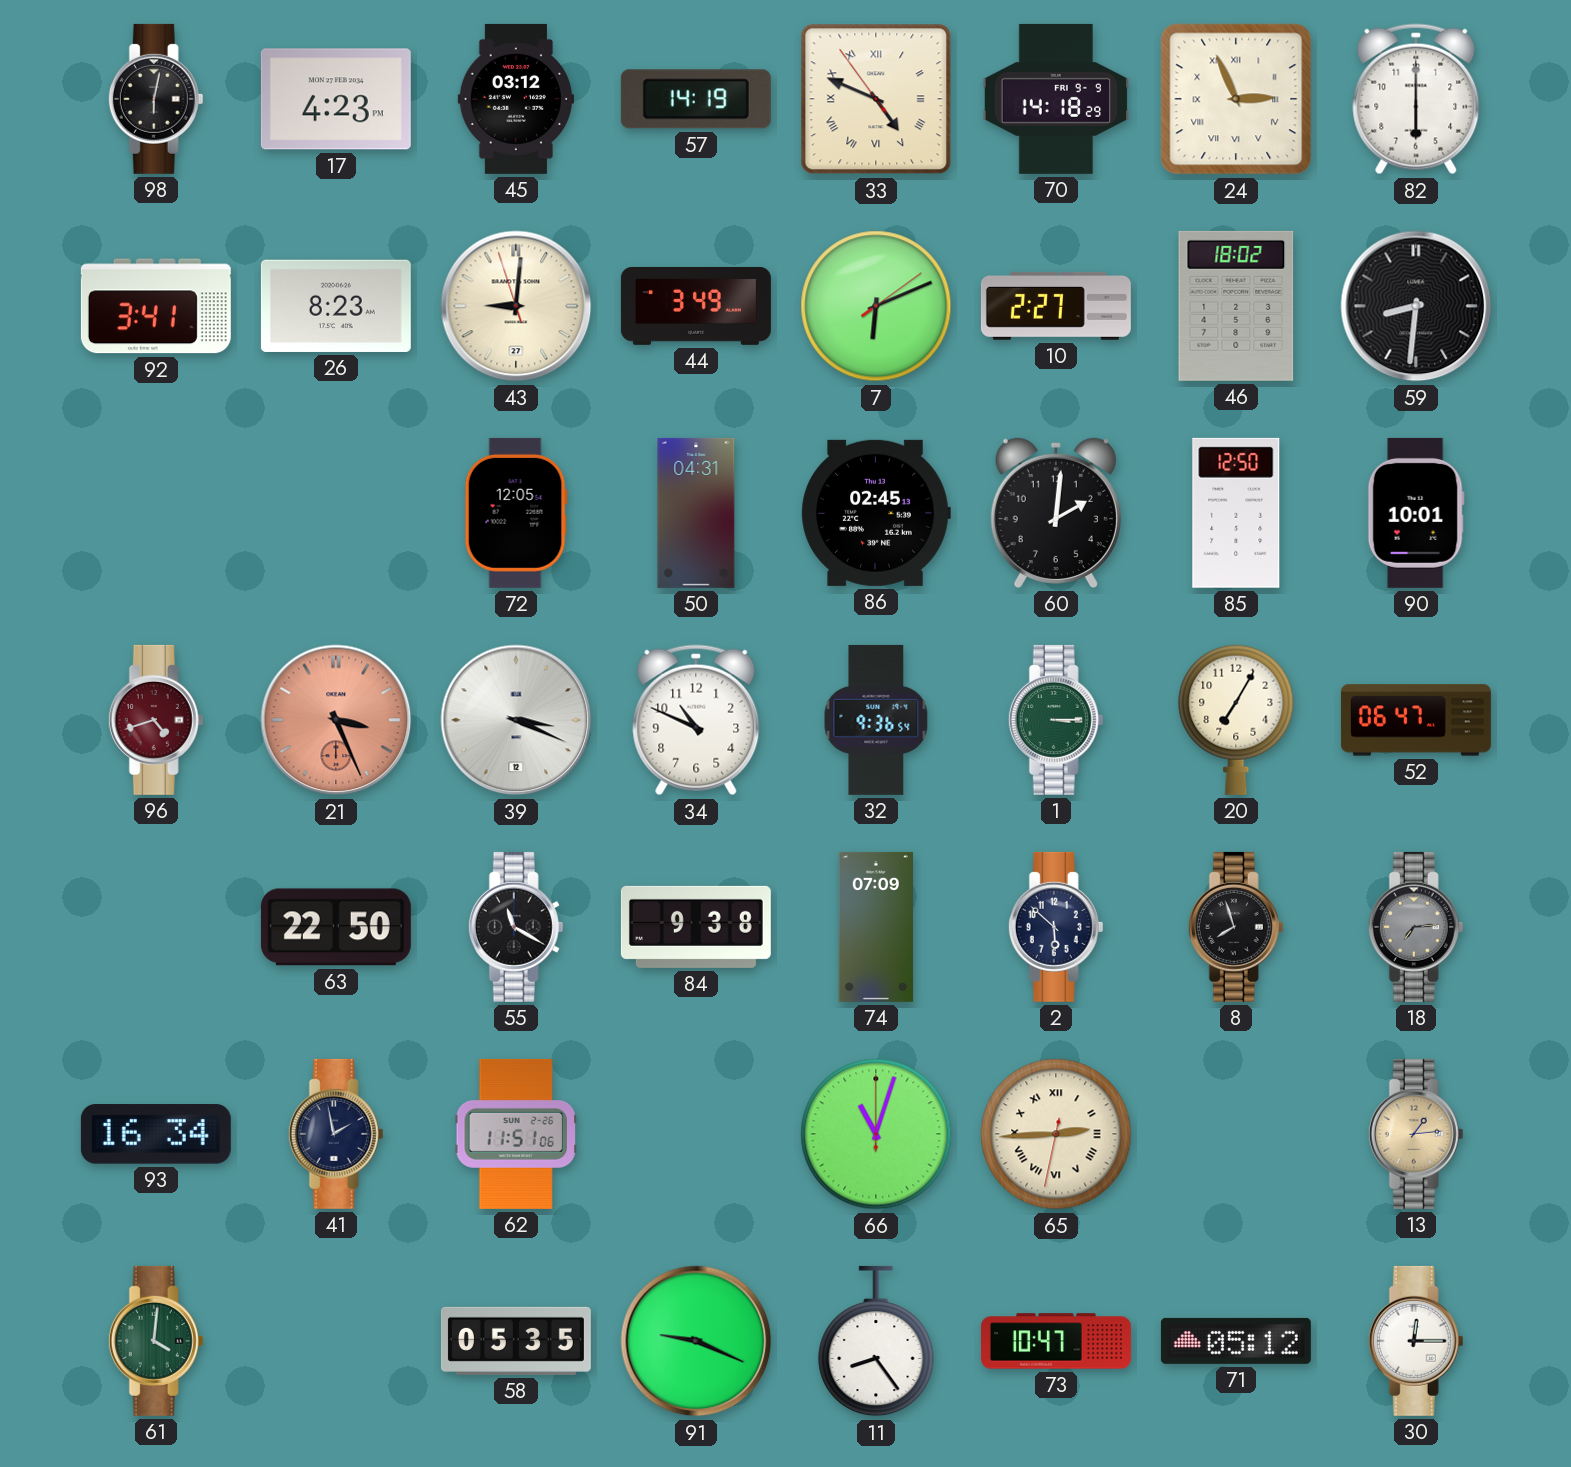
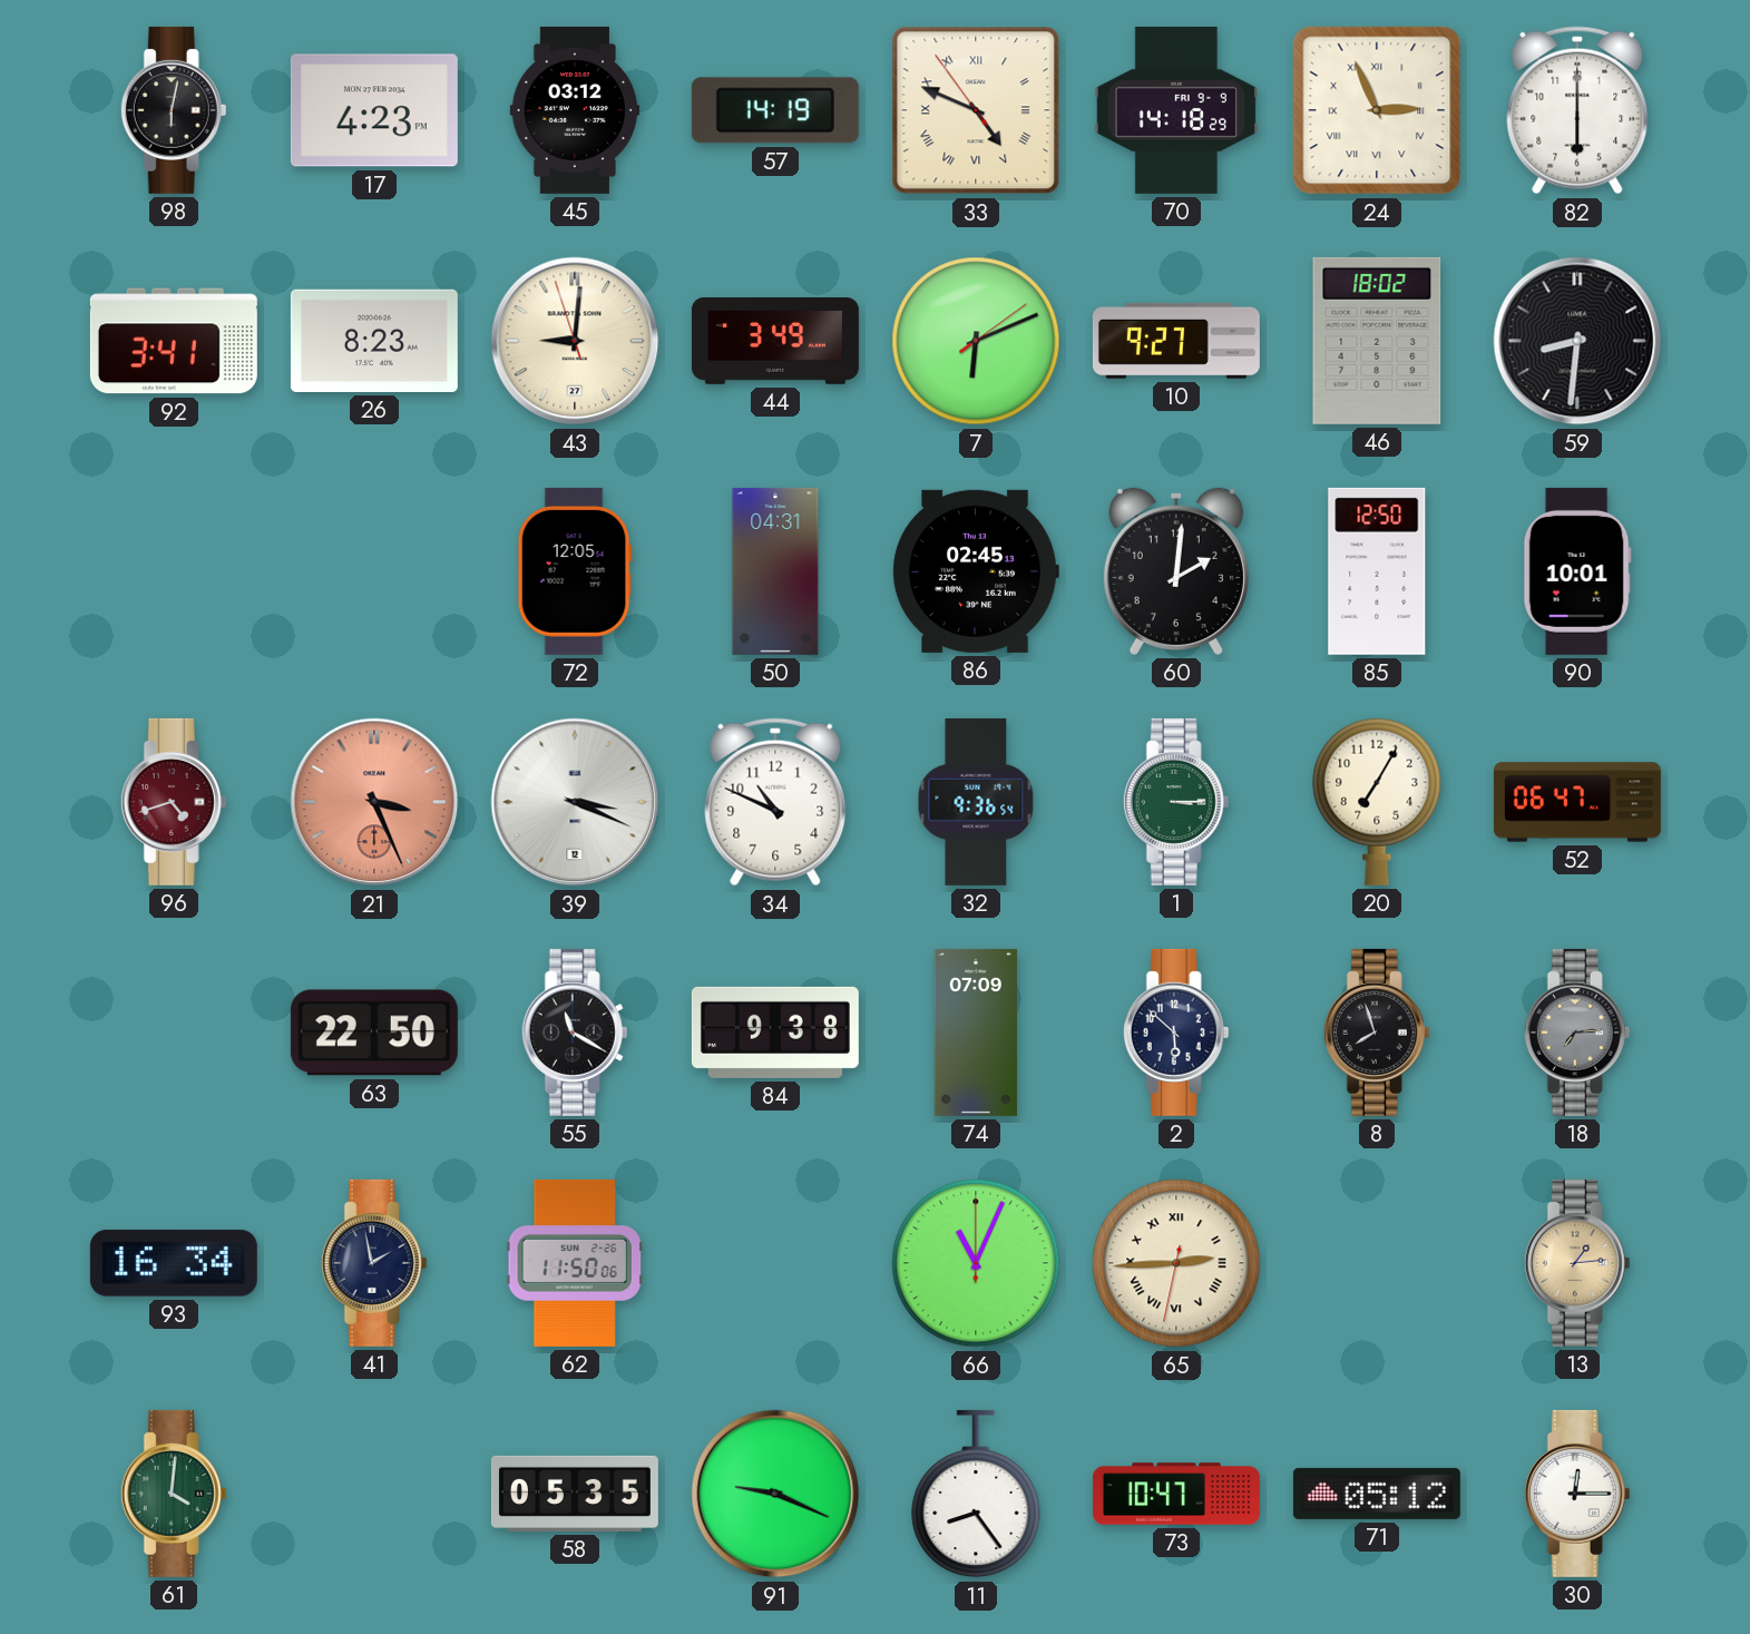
10: 2:27 -> 9:27
62: 11:51 -> 11:50
66: 11:03 -> 11:04
